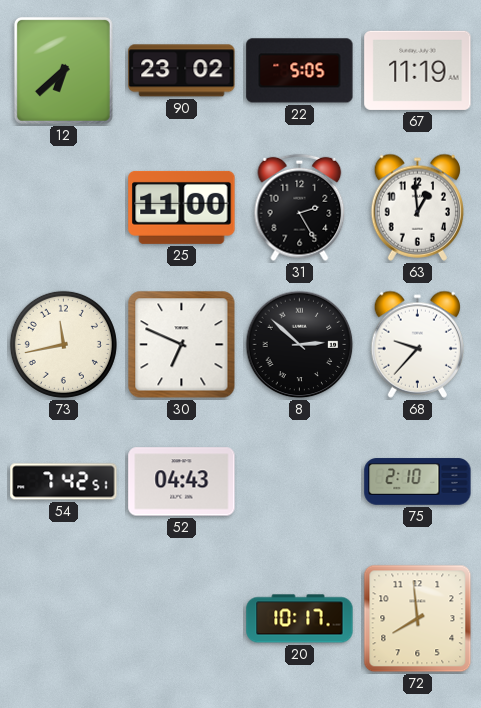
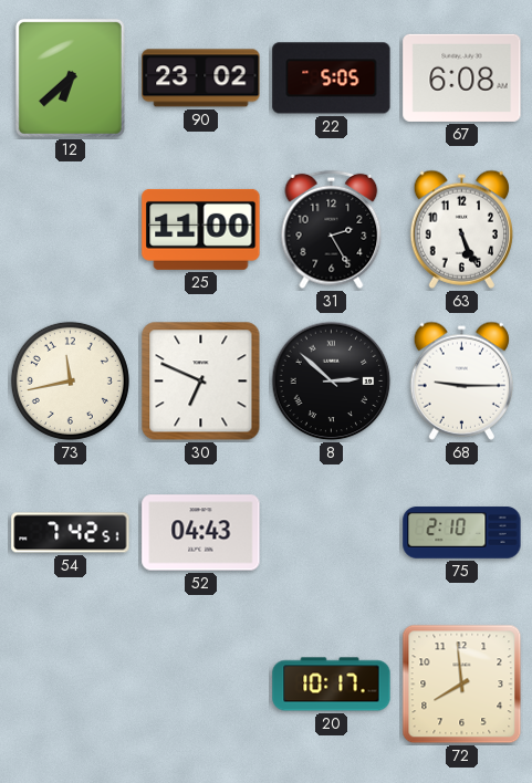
67: 11:19 -> 6:08
63: 12:59 -> 5:26
68: 9:37 -> 9:15
